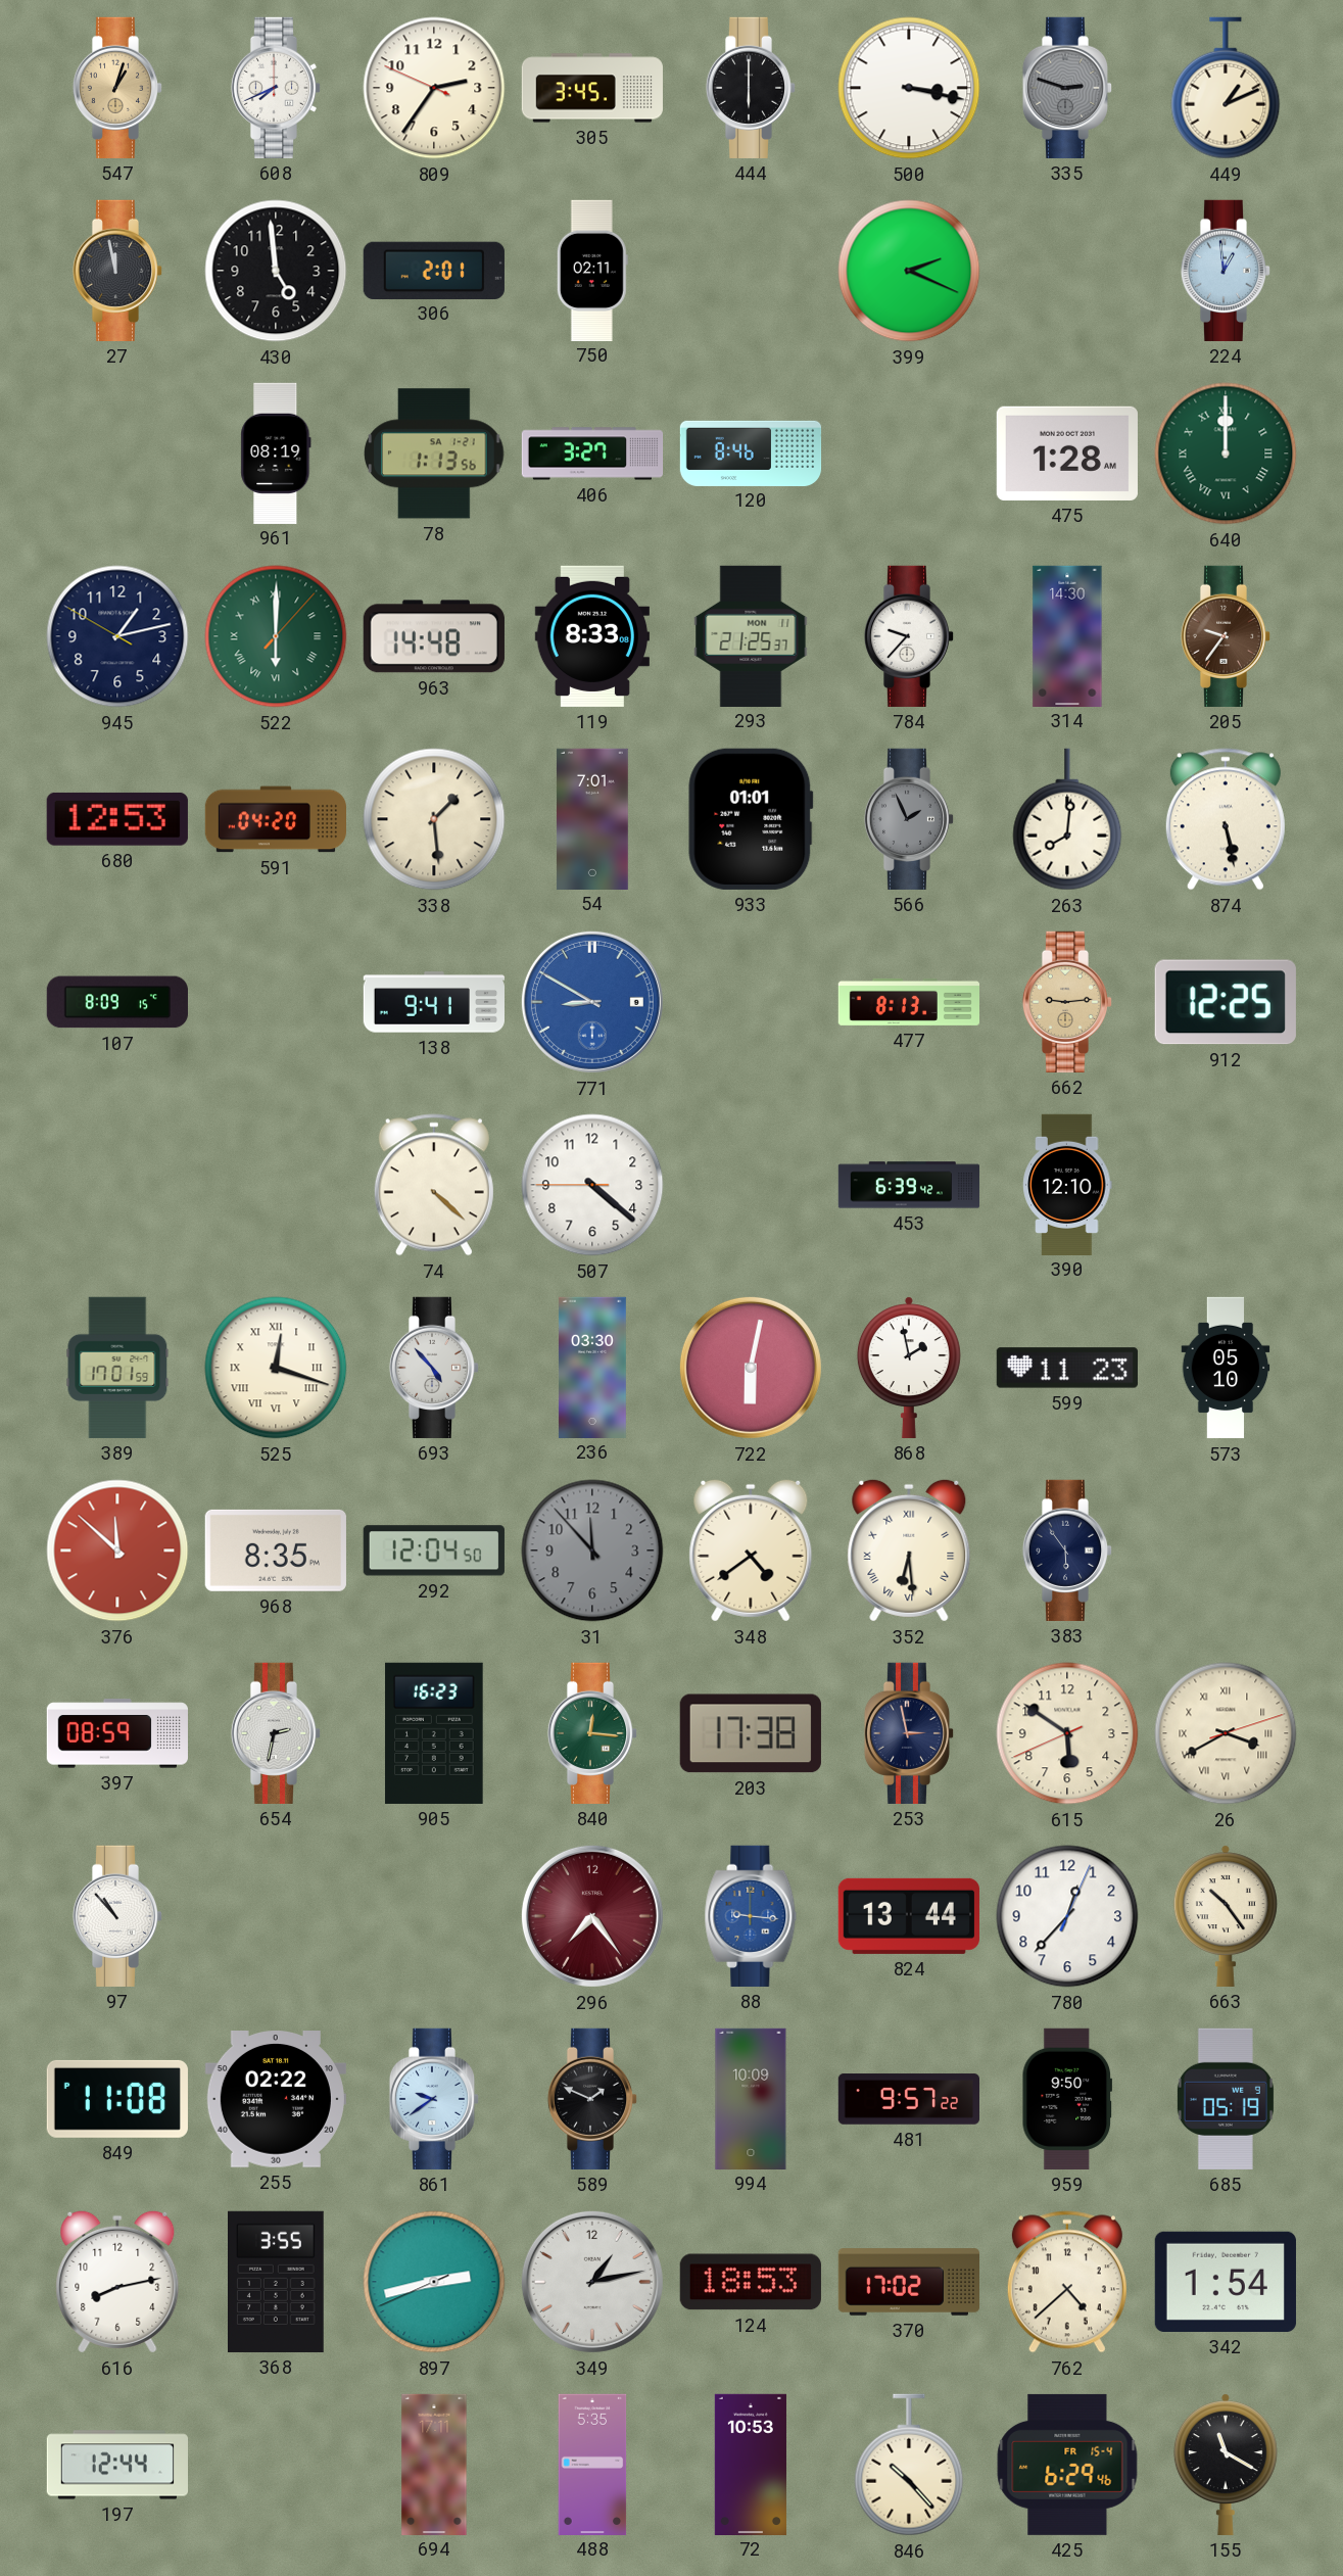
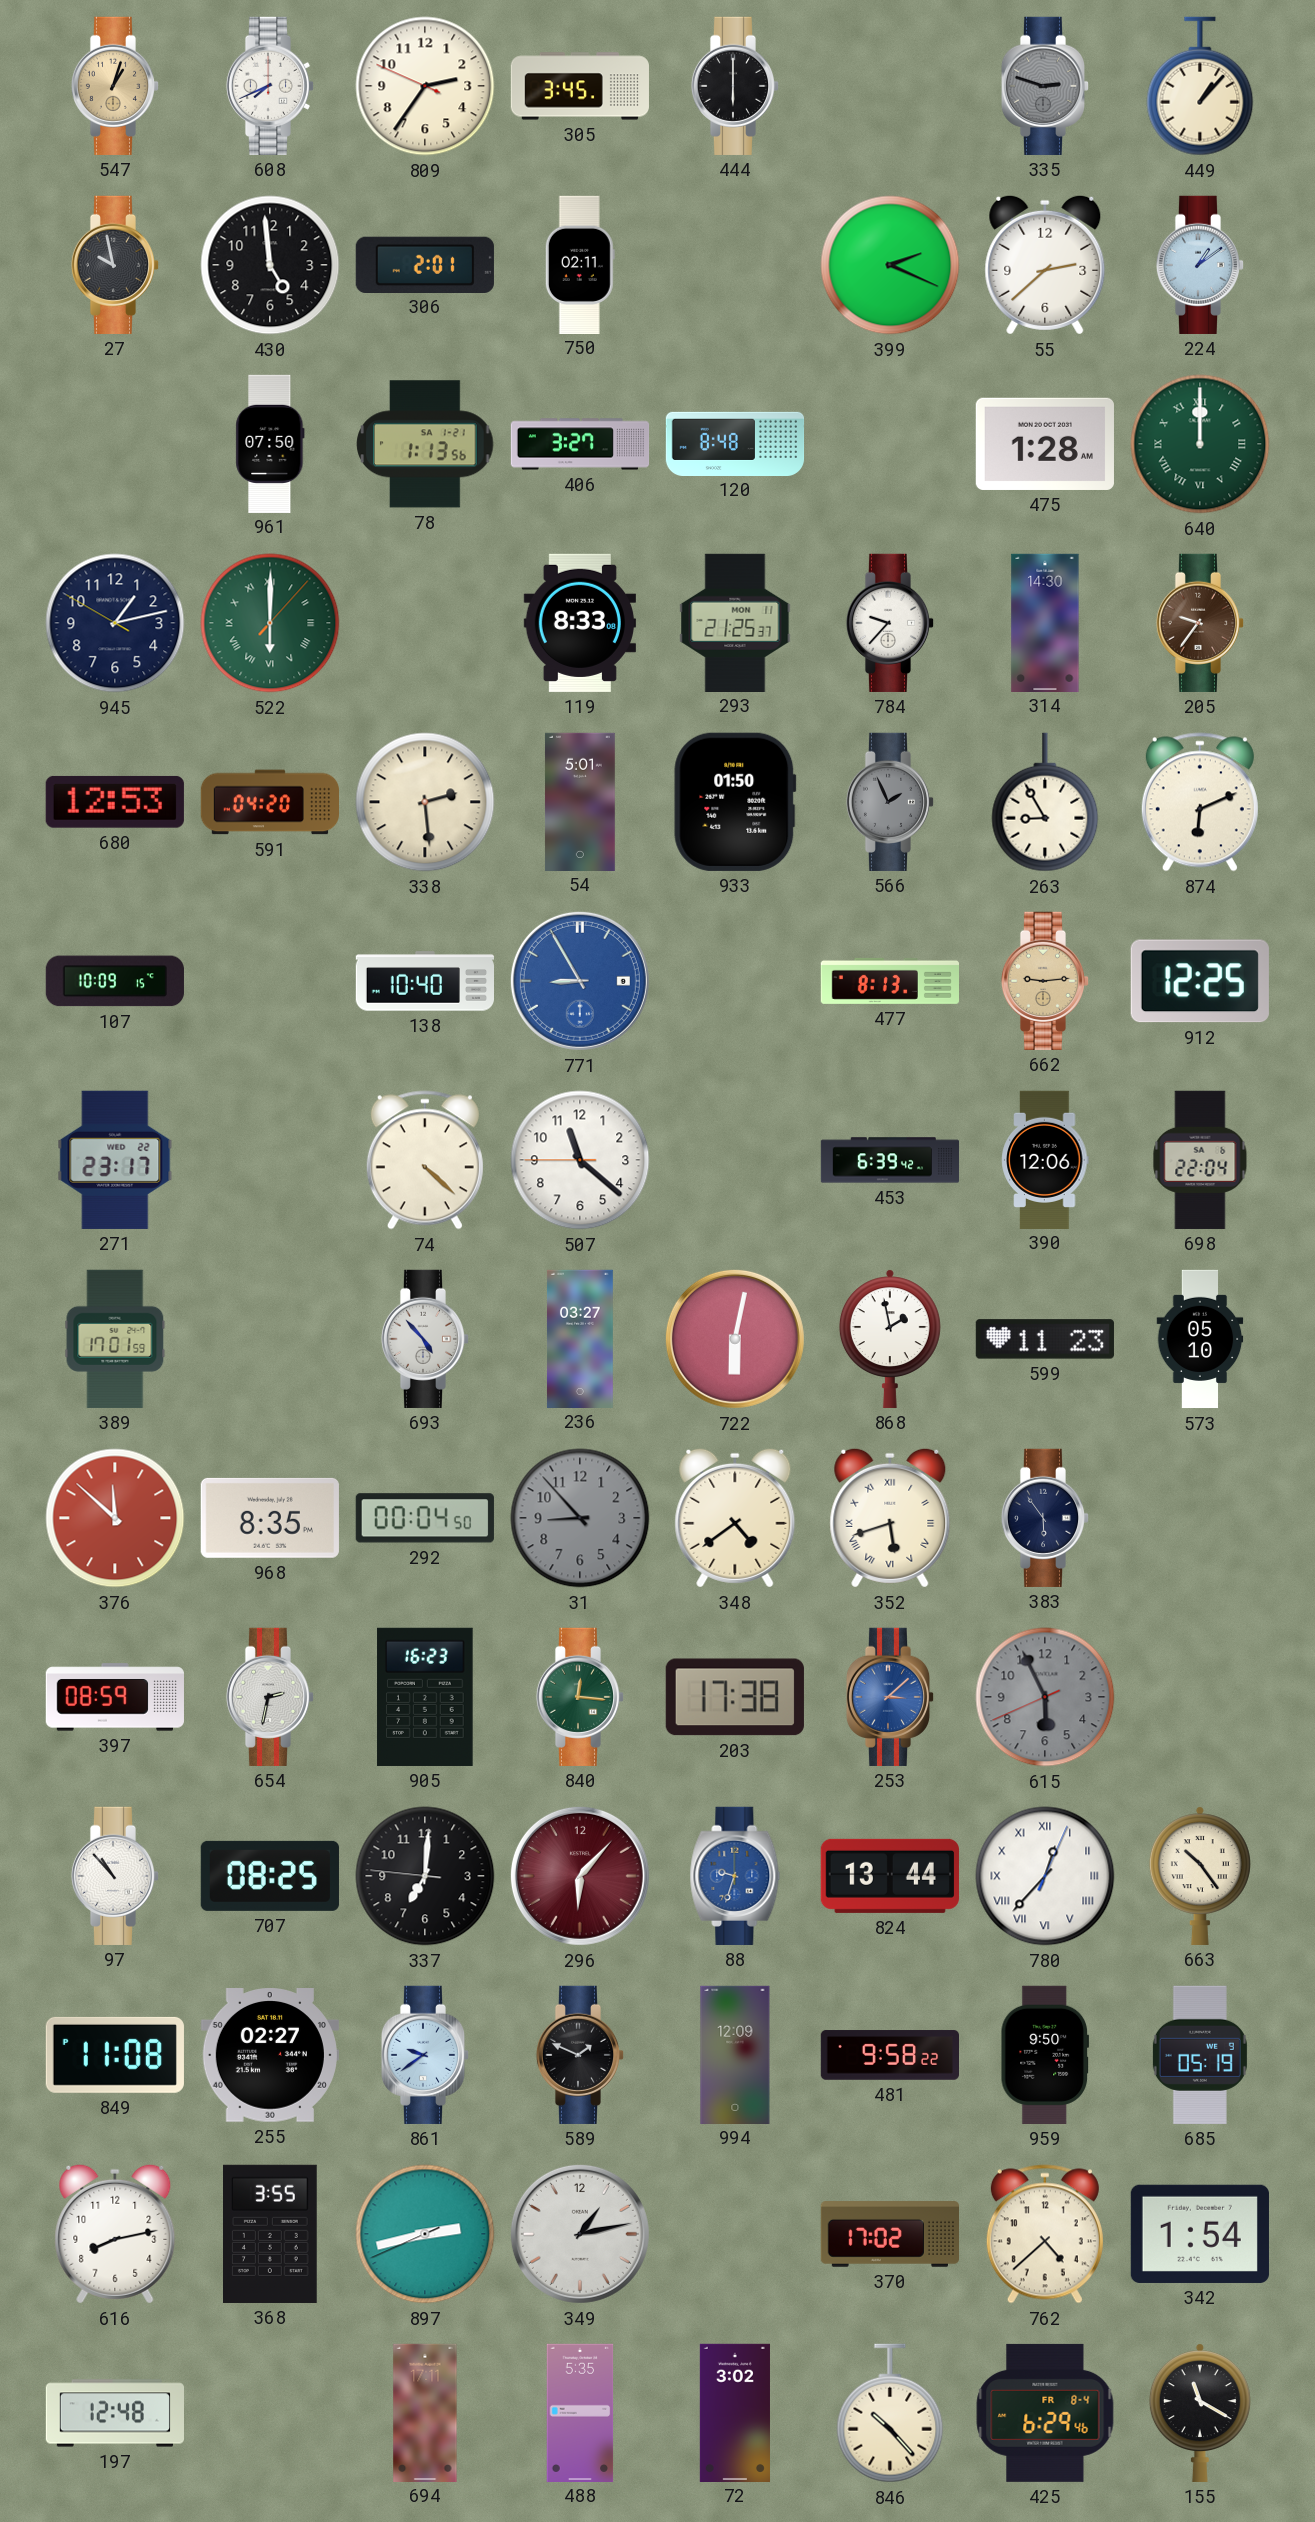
500: 3:17 -> none
449: 1:11 -> 1:07
27: 11:58 -> 9:58
55: none -> 2:38
224: 12:59 -> 1:09
961: 08:19 -> 07:50
120: 8:46 -> 8:48
963: 14:48 -> none
338: 1:29 -> 2:29
54: 7:01 -> 5:01
933: 01:01 -> 01:50
263: 8:01 -> 8:55
874: 5:28 -> 6:11
107: 8:09 -> 10:09
138: 9:41 -> 10:40
771: 8:50 -> 8:55
271: none -> 23:17
507: 4:21 -> 11:21
390: 12:10 -> 12:06
698: none -> 22:04
525: 12:18 -> none
236: 03:30 -> 03:27
292: 12:04 -> 00:04
31: 11:53 -> 8:53
352: 6:29 -> 5:42
253: 2:58 -> 3:08
253 dial: navy -> blue
615: 5:50 -> 5:55
615 dial: cream -> grey
26: 3:40 -> none
707: none -> 08:25
337: none -> 7:00
296: 7:24 -> 6:07
88: 9:16 -> 9:33
780 numerals: Arabic -> Roman
255: 02:22 -> 02:27
994: 10:09 -> 12:09
481: 9:57 -> 9:58
124: 18:53 -> none
197: 12:44 -> 12:48
72: 10:53 -> 3:02
425 date: FR 15-4 -> FR 8-4
